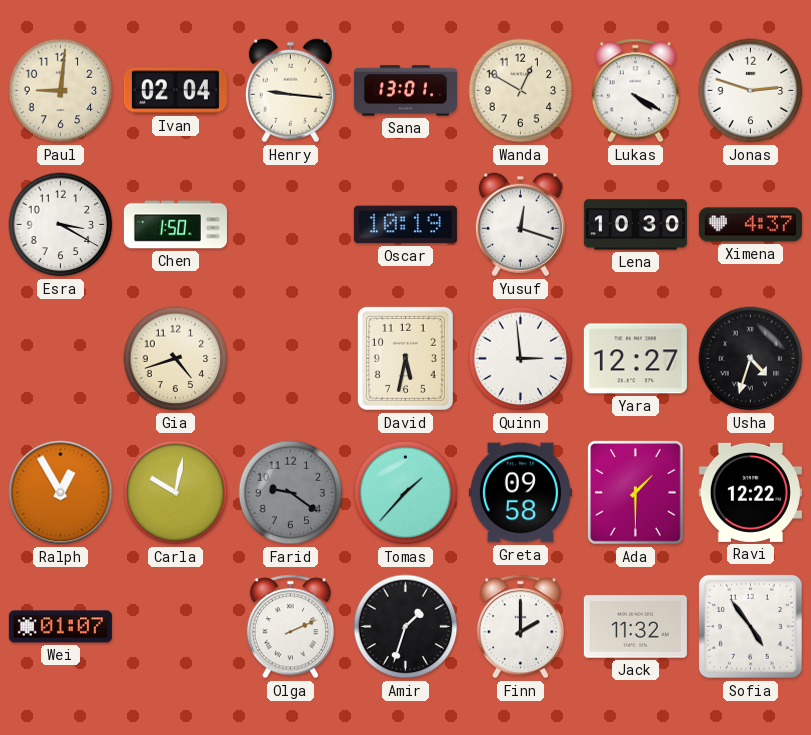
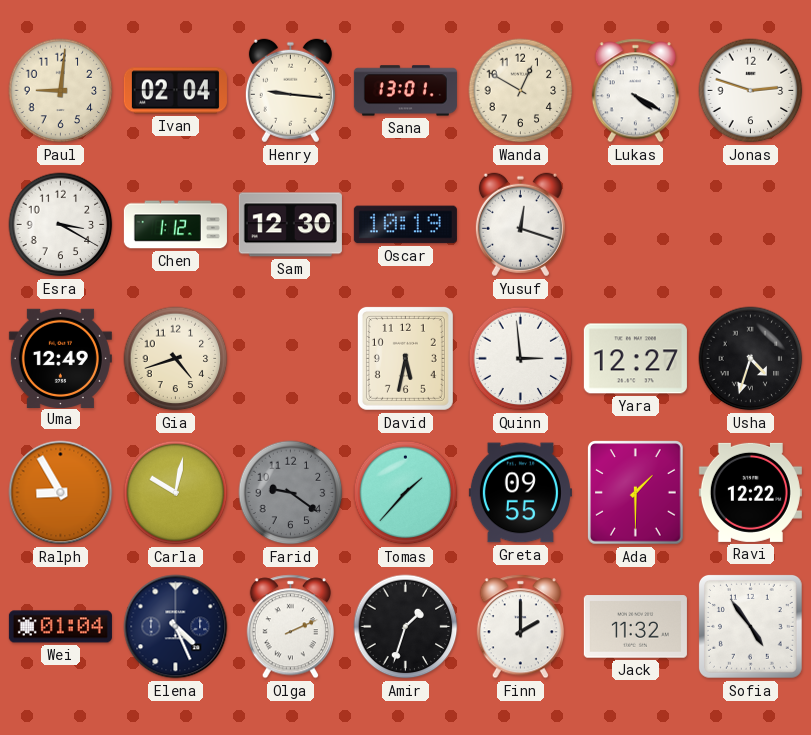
Chen: 1:50 -> 1:12
Sam: none -> 12:30
Lena: 10:30 -> none
Ximena: 4:37 -> none
Uma: none -> 12:49
Ralph: 12:55 -> 8:55
Greta: 09:58 -> 09:55
Wei: 01:07 -> 01:04
Elena: none -> 4:26
